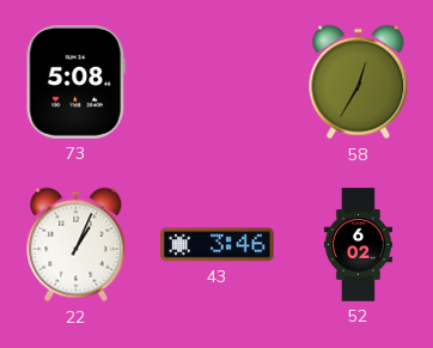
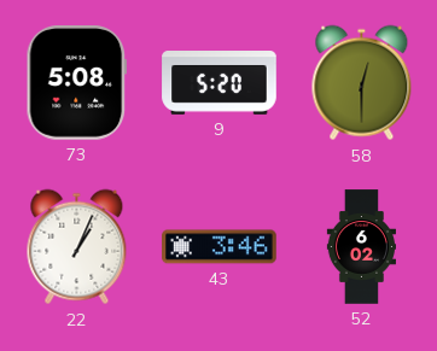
9: none -> 5:20
58: 12:35 -> 12:30
